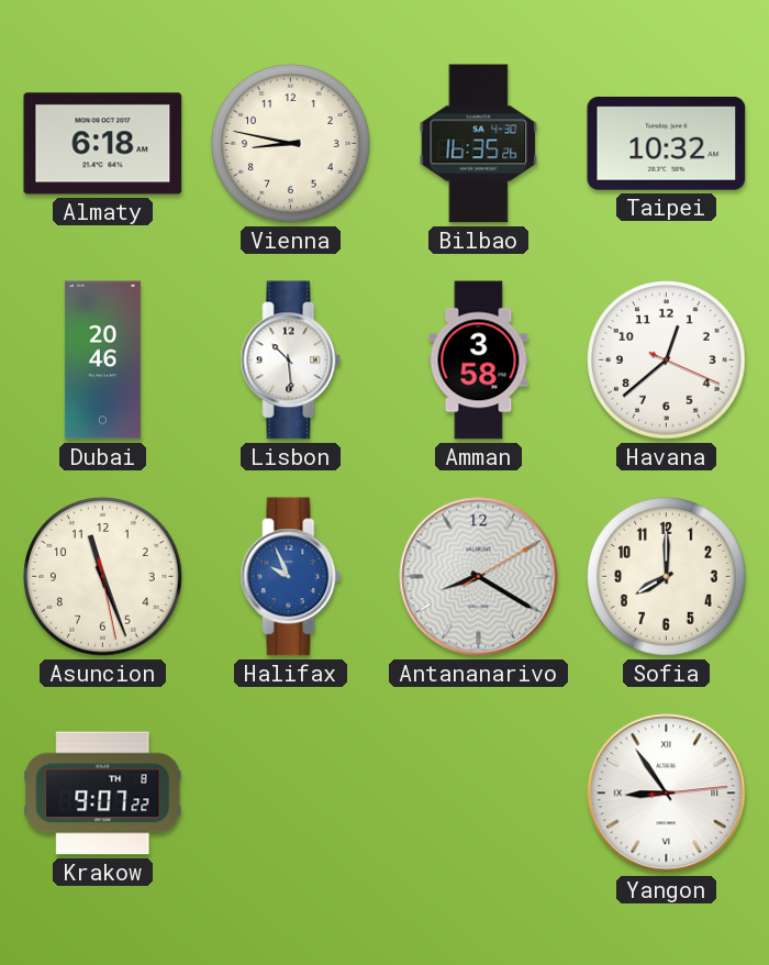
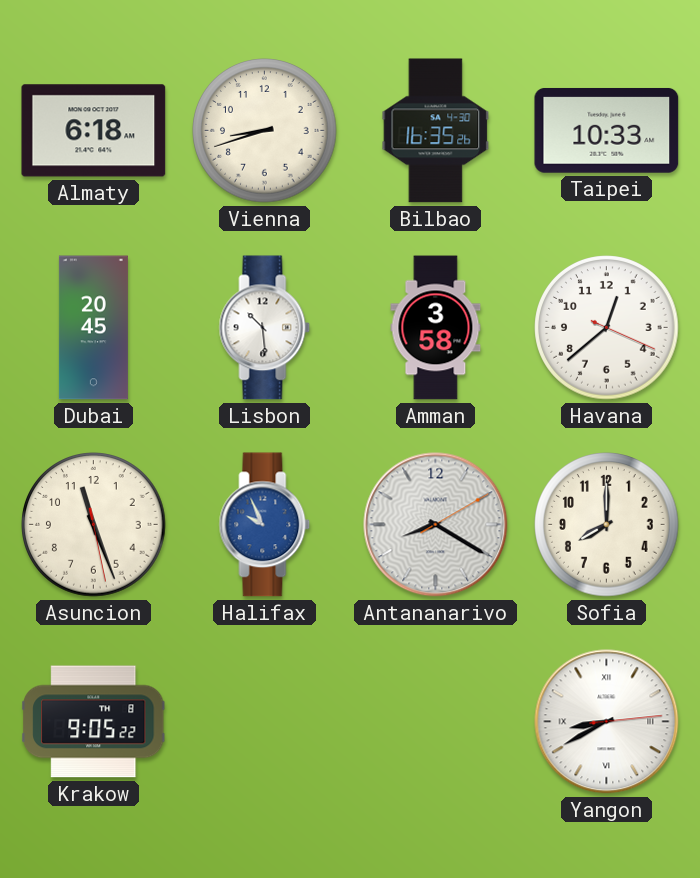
Vienna: 8:47 -> 8:42
Taipei: 10:32 -> 10:33
Dubai: 20:46 -> 20:45
Krakow: 9:07 -> 9:05
Yangon: 8:54 -> 8:40
